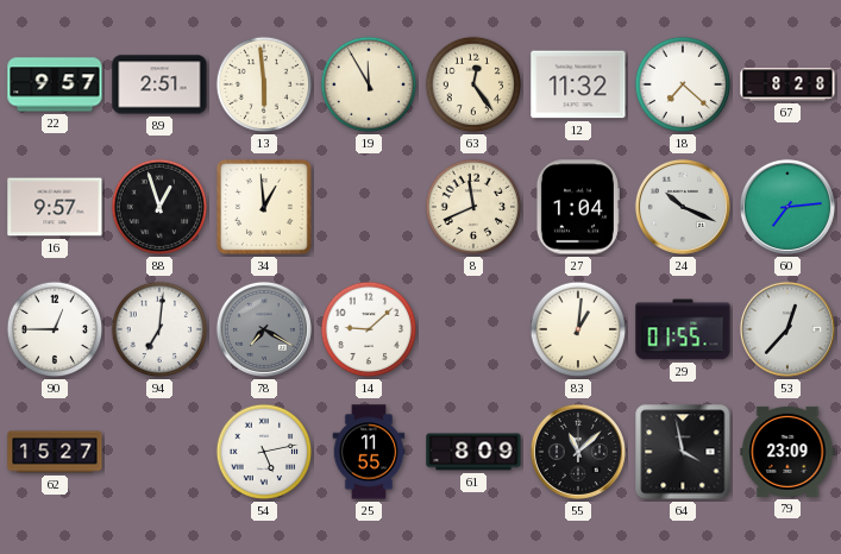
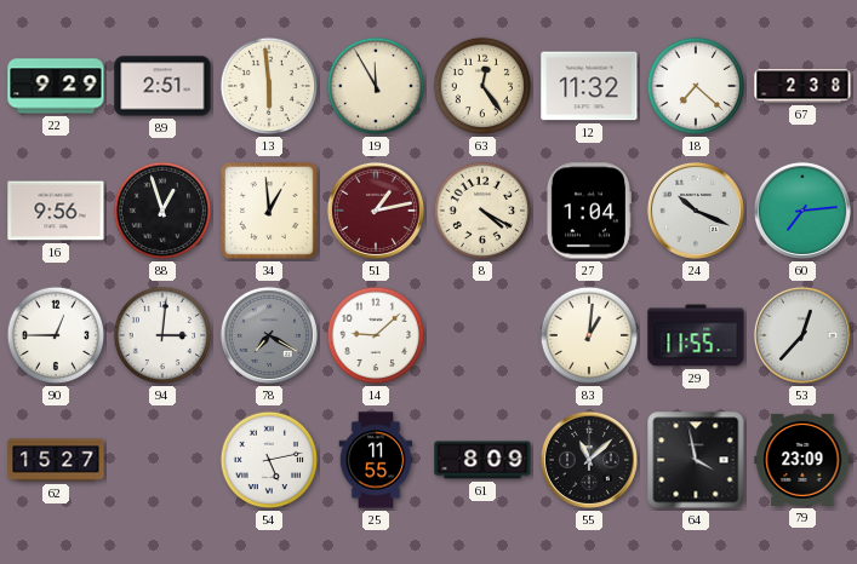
22: 9:57 -> 9:29
67: 8:28 -> 2:38
16: 9:57 -> 9:56
51: none -> 1:13
8: 11:41 -> 4:20
94: 7:01 -> 3:01
29: 01:55 -> 11:55
